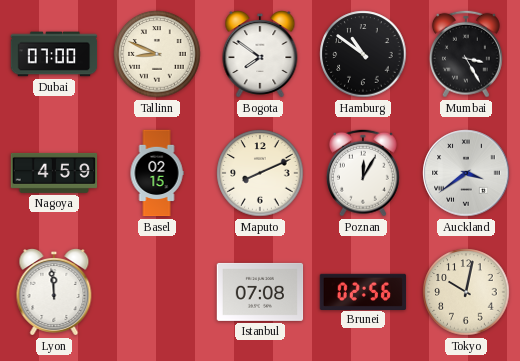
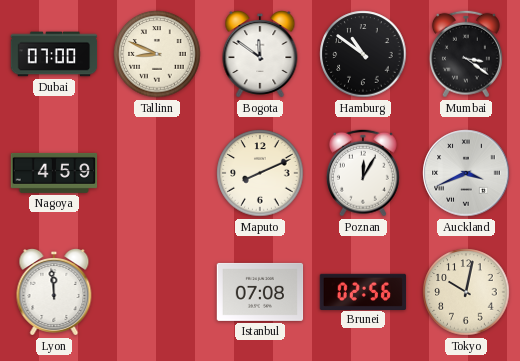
Bogota: 7:51 -> 11:51
Mumbai: 3:25 -> 3:21
Basel: 02:15 -> none
Auckland: 3:39 -> 3:41
